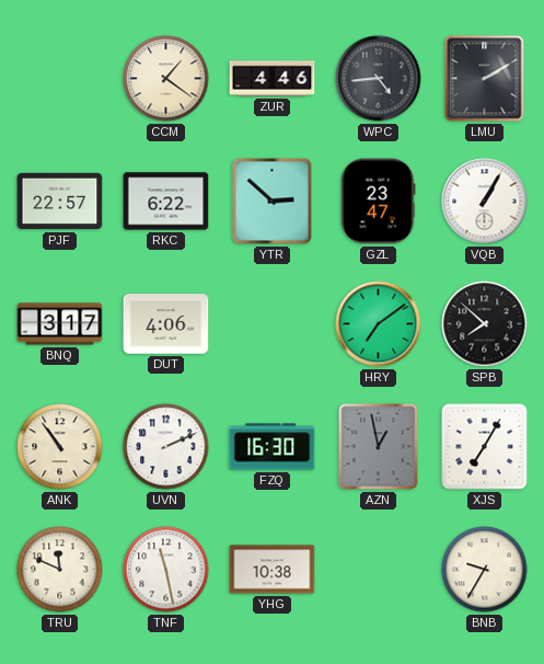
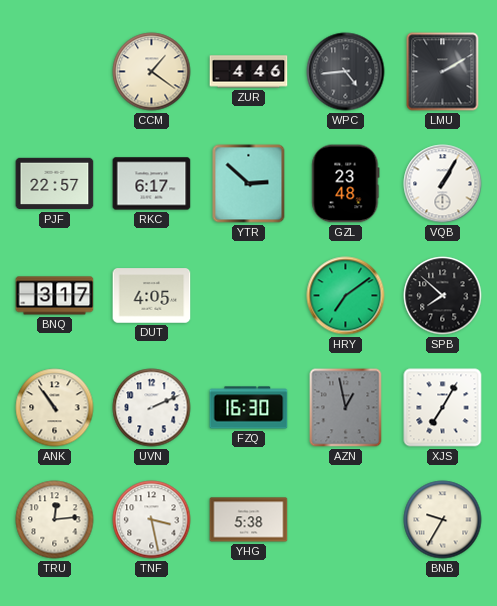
RKC: 6:22 -> 6:17
GZL: 23:47 -> 23:48
DUT: 4:06 -> 4:05
TRU: 11:49 -> 12:14
TNF: 11:28 -> 3:28
YHG: 10:38 -> 5:38
